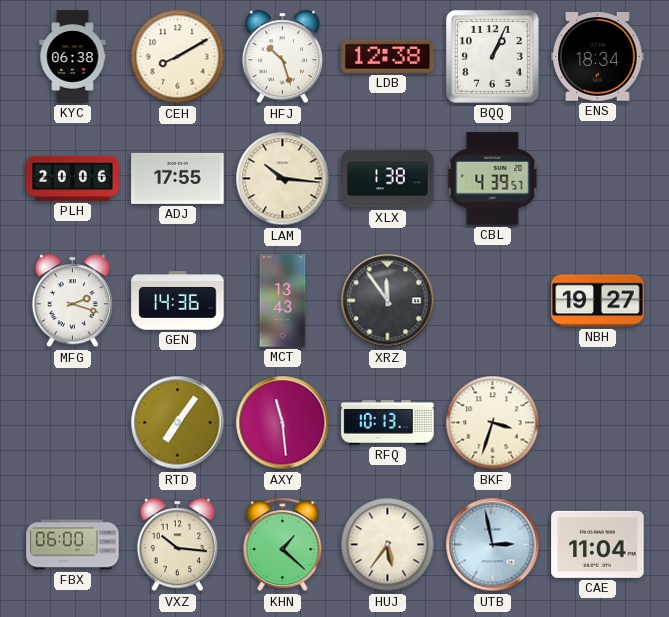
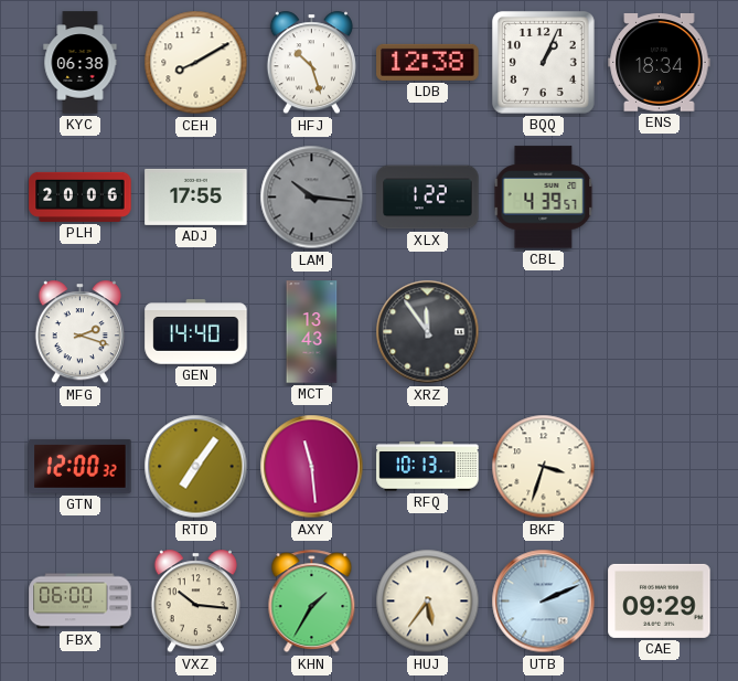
LAM dial: cream -> grey
XLX: 1:38 -> 1:22
GEN: 14:36 -> 14:40
NBH: 19:27 -> none
GTN: none -> 12:00
KHN: 1:22 -> 1:35
UTB: 2:58 -> 2:11
CAE: 11:04 -> 09:29
